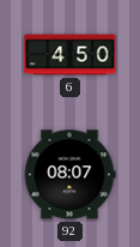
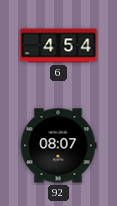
6: 4:50 -> 4:54
